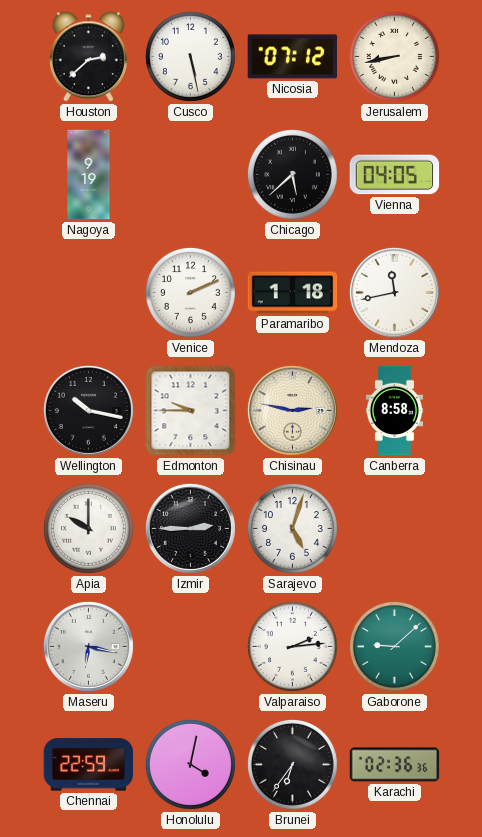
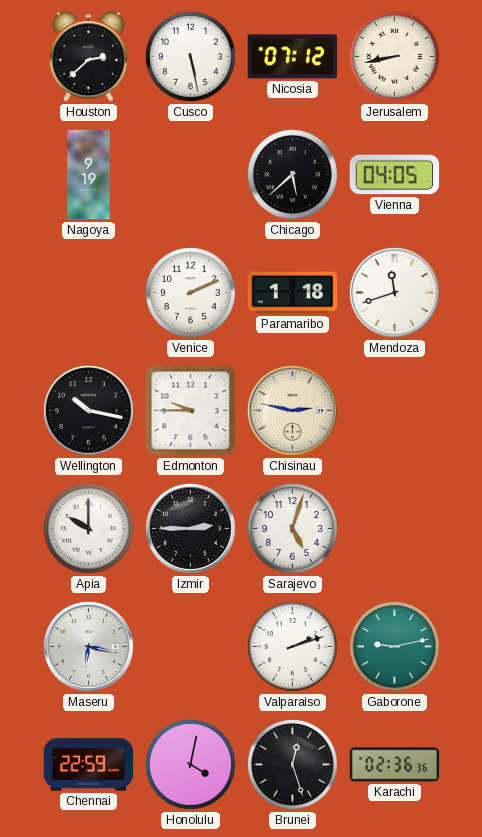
Mendoza: 11:43 -> 11:42
Canberra: 8:58 -> none
Valparaiso: 2:14 -> 2:12
Gaborone: 9:08 -> 9:13
Brunei: 6:36 -> 12:27
